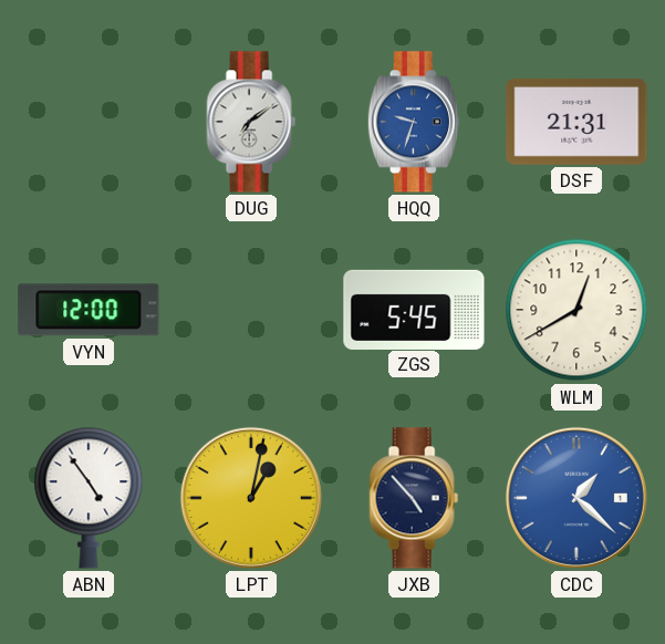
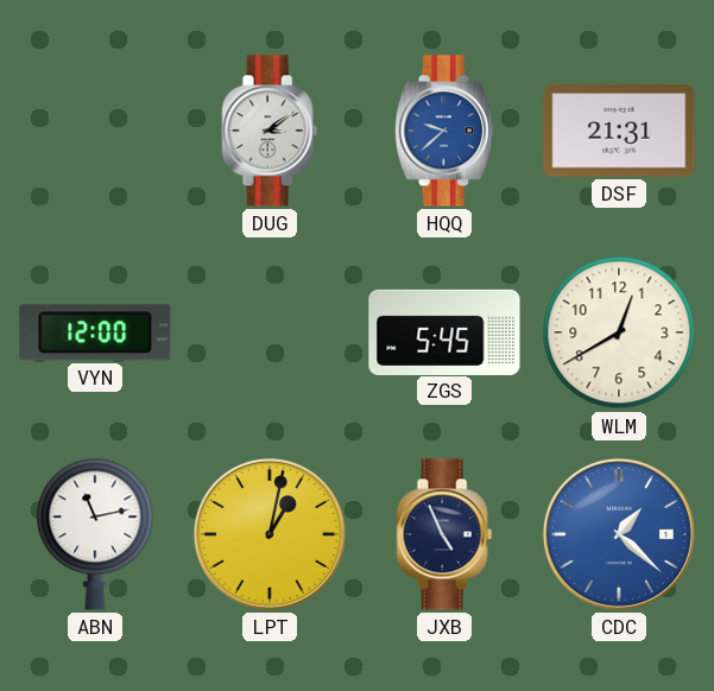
DUG: 7:09 -> 3:09
HQQ: 9:33 -> 9:38
ABN: 4:54 -> 11:13
JXB: 4:53 -> 4:56
